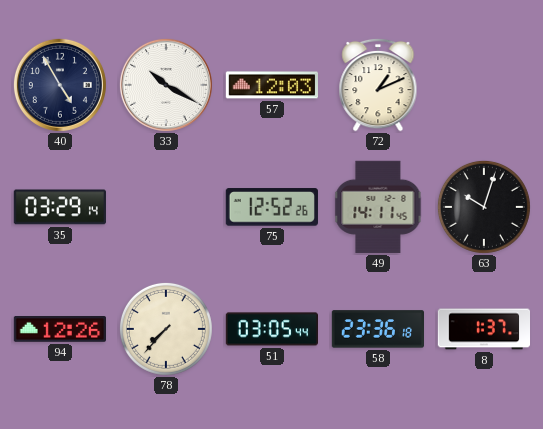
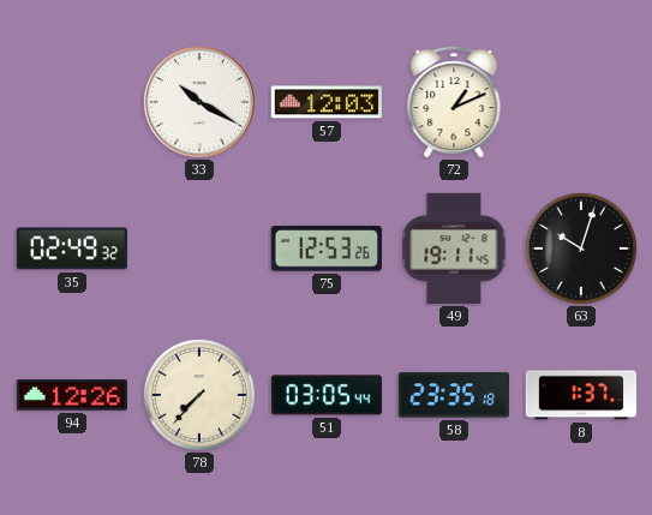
40: 4:55 -> none
35: 03:29 -> 02:49
75: 12:52 -> 12:53
49: 14:11 -> 19:11
58: 23:36 -> 23:35
